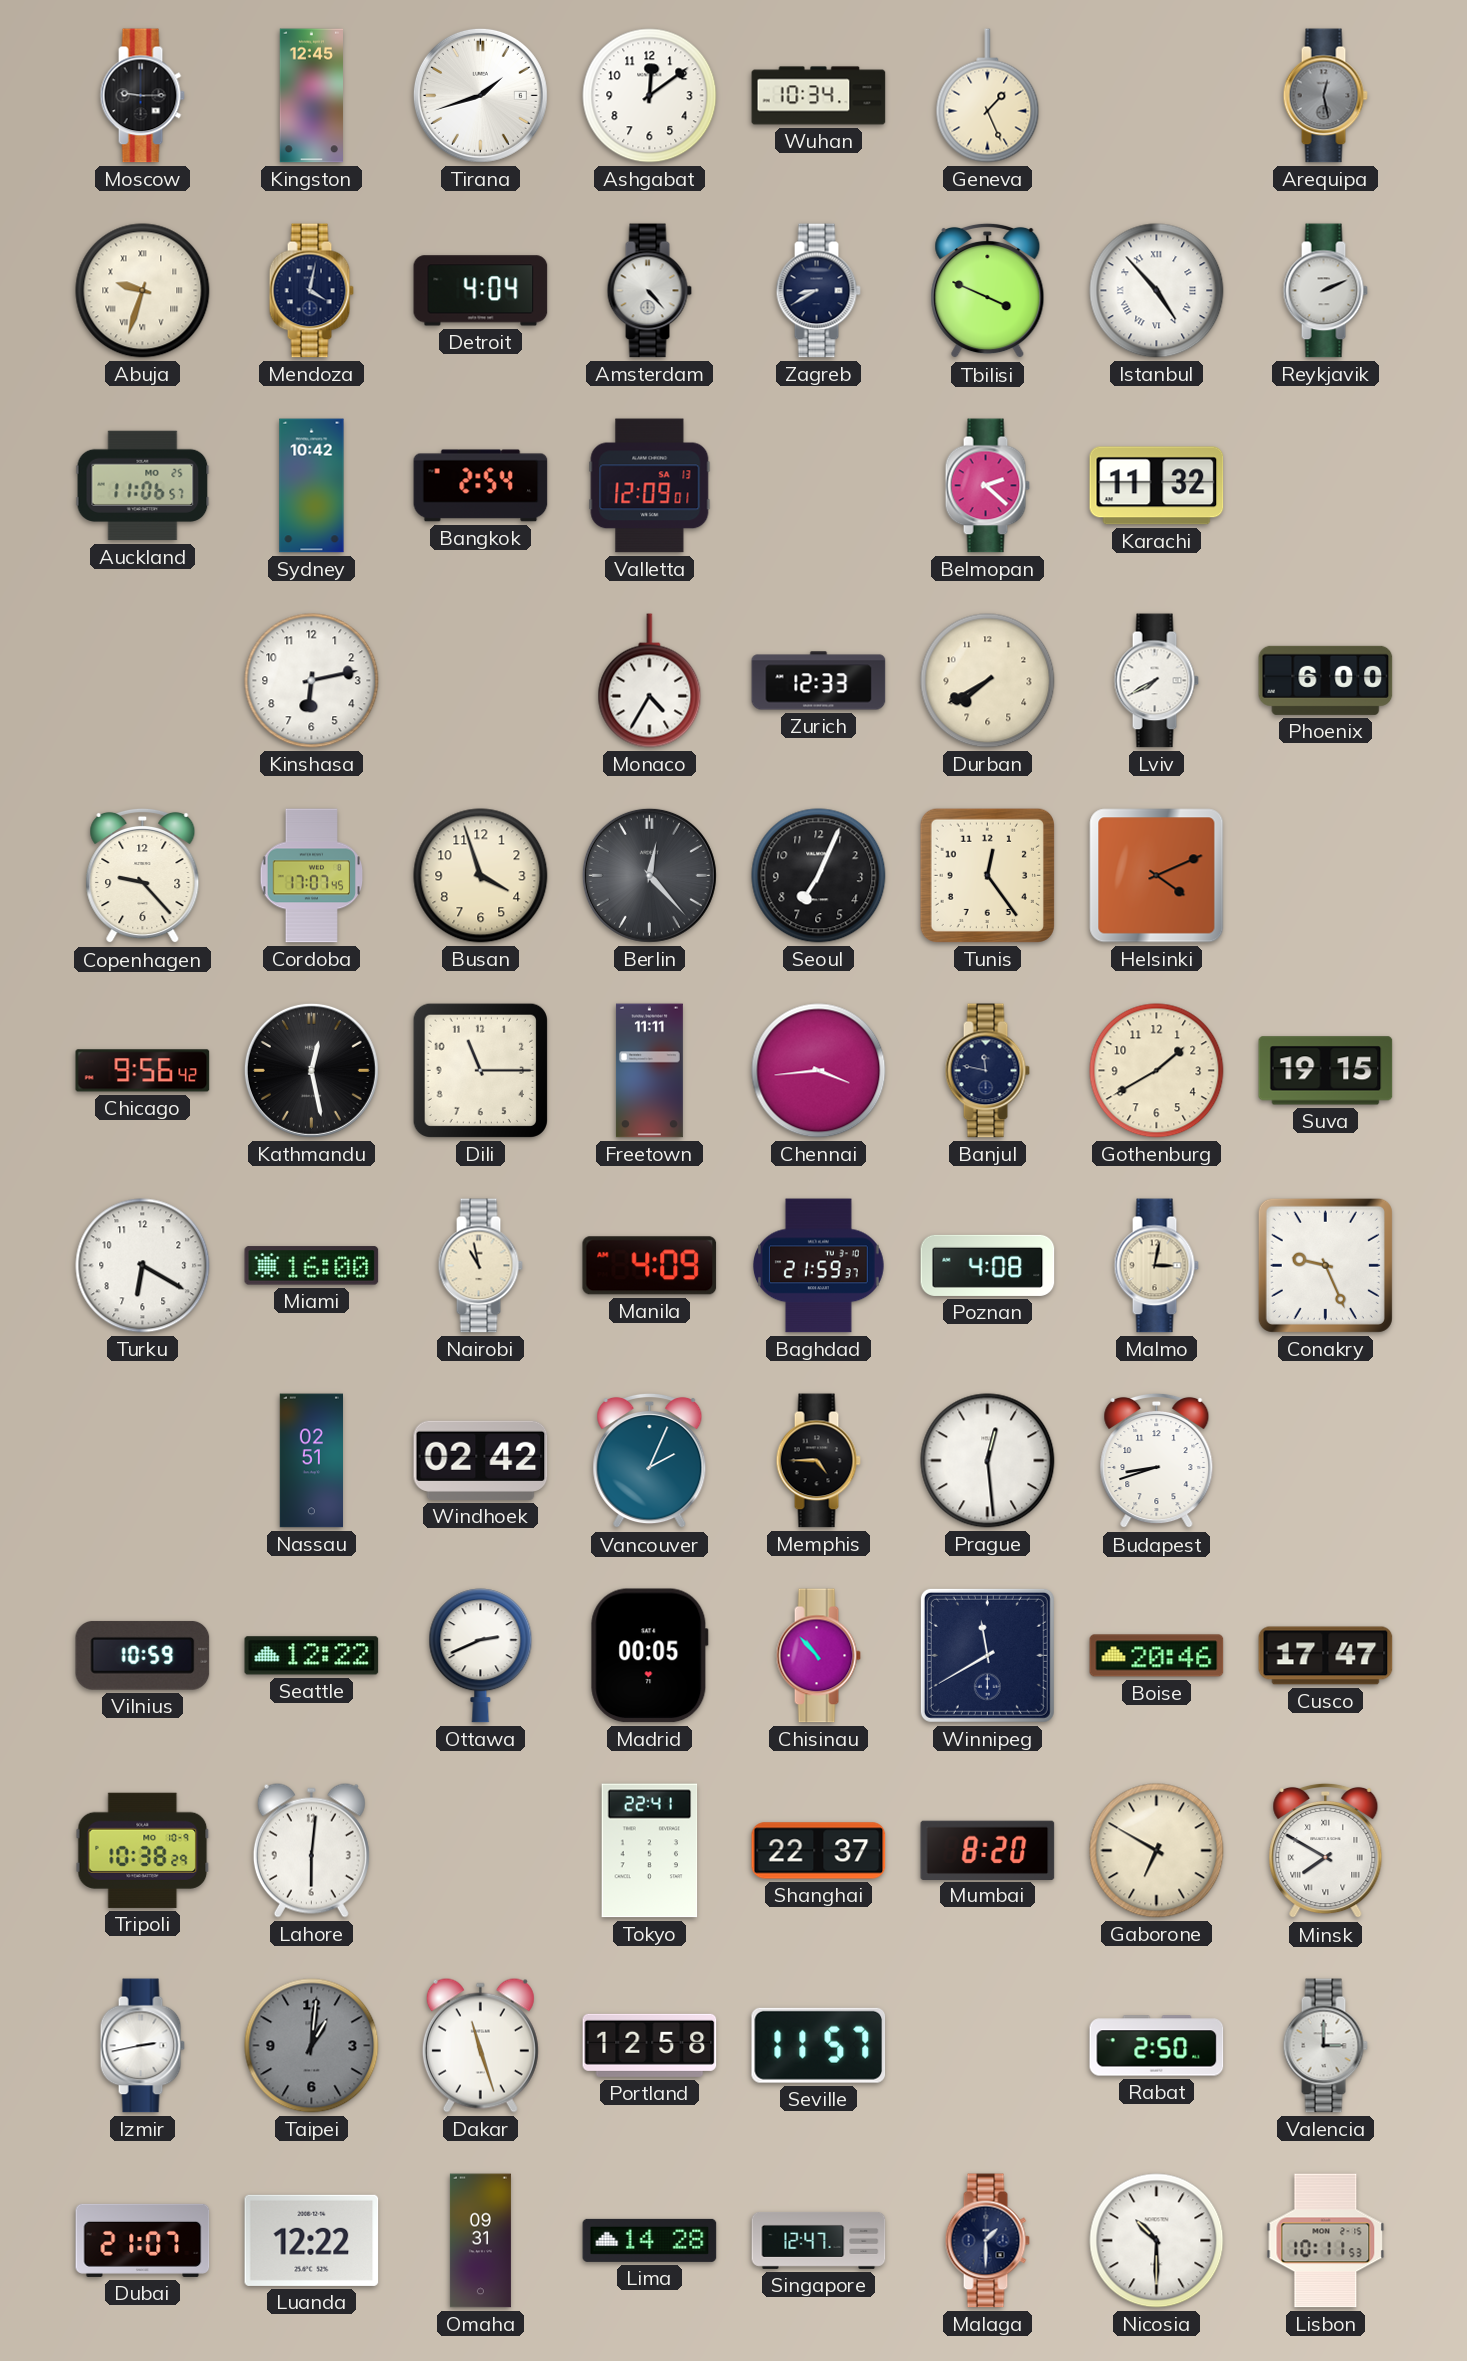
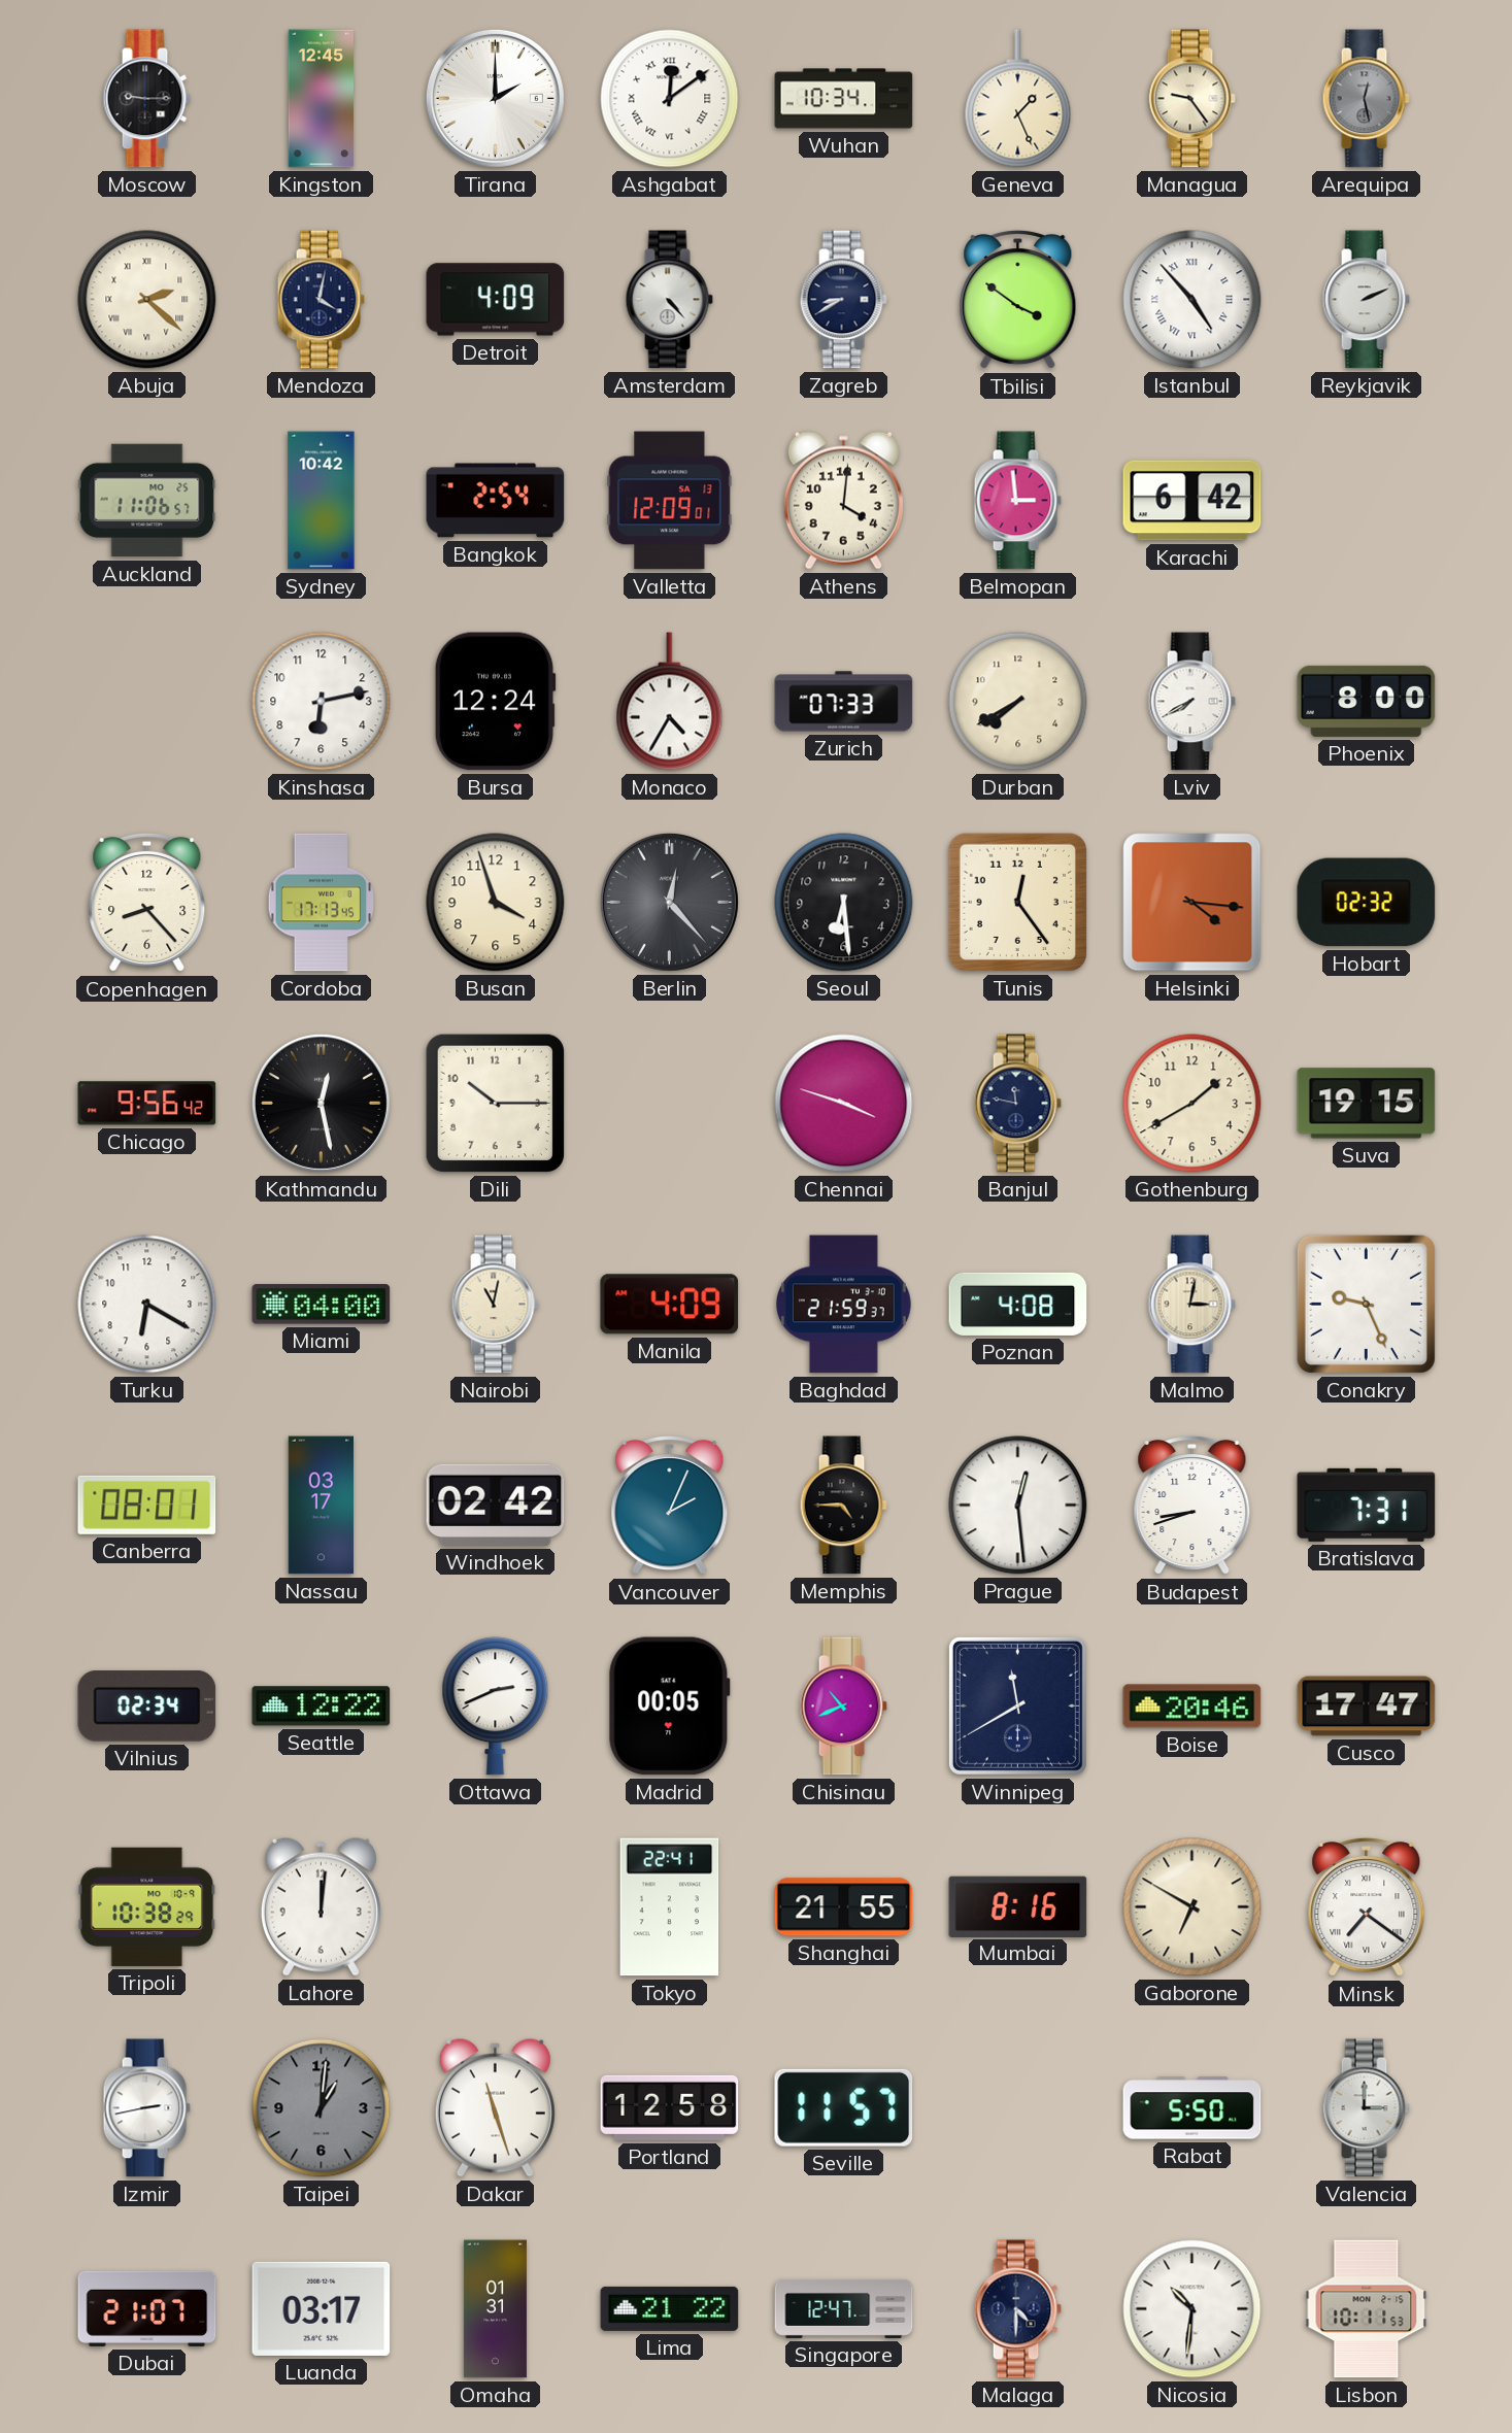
Tirana: 1:42 -> 2:00
Ashgabat numerals: Arabic -> Roman
Managua: none -> 9:24
Abuja: 9:33 -> 2:22
Detroit: 4:04 -> 4:09
Tbilisi: 3:49 -> 3:51
Athens: none -> 4:01
Belmopan: 2:22 -> 2:59
Karachi: 11:32 -> 6:42
Bursa: none -> 12:24
Zurich: 12:33 -> 07:33
Phoenix: 6:00 -> 8:00
Copenhagen: 9:23 -> 8:23
Cordoba: 17:07 -> 17:13
Seoul: 7:04 -> 6:29
Helsinki: 4:11 -> 4:16
Hobart: none -> 02:32
Dili: 11:15 -> 10:15
Freetown: 11:11 -> none
Chennai: 3:44 -> 3:48
Miami: 16:00 -> 04:00
Nairobi: 10:58 -> 11:02
Canberra: none -> 08:01
Nassau: 02:51 -> 03:17
Bratislava: none -> 7:31
Vilnius: 10:59 -> 02:34
Chisinau: 10:53 -> 10:41
Lahore: 6:01 -> 12:01
Shanghai: 22:37 -> 21:55
Mumbai: 8:20 -> 8:16
Minsk: 7:50 -> 7:21
Rabat: 2:50 -> 5:50
Luanda: 12:22 -> 03:17
Omaha: 09:31 -> 01:31
Lima: 14:28 -> 21:22
Malaga: 1:30 -> 4:30
Nicosia: 10:30 -> 10:31
